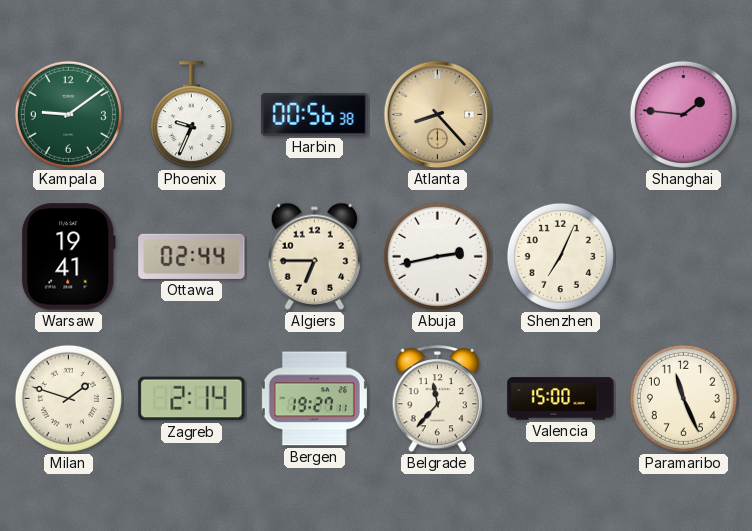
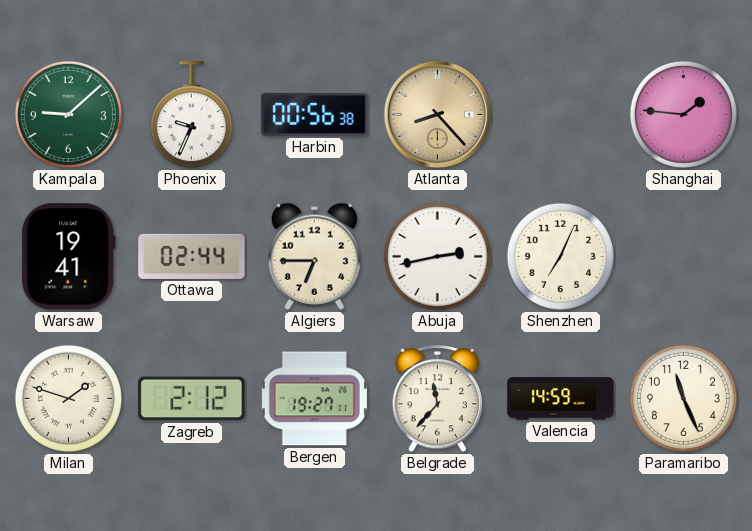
Kampala: 9:09 -> 9:08
Zagreb: 2:14 -> 2:12
Valencia: 15:00 -> 14:59
